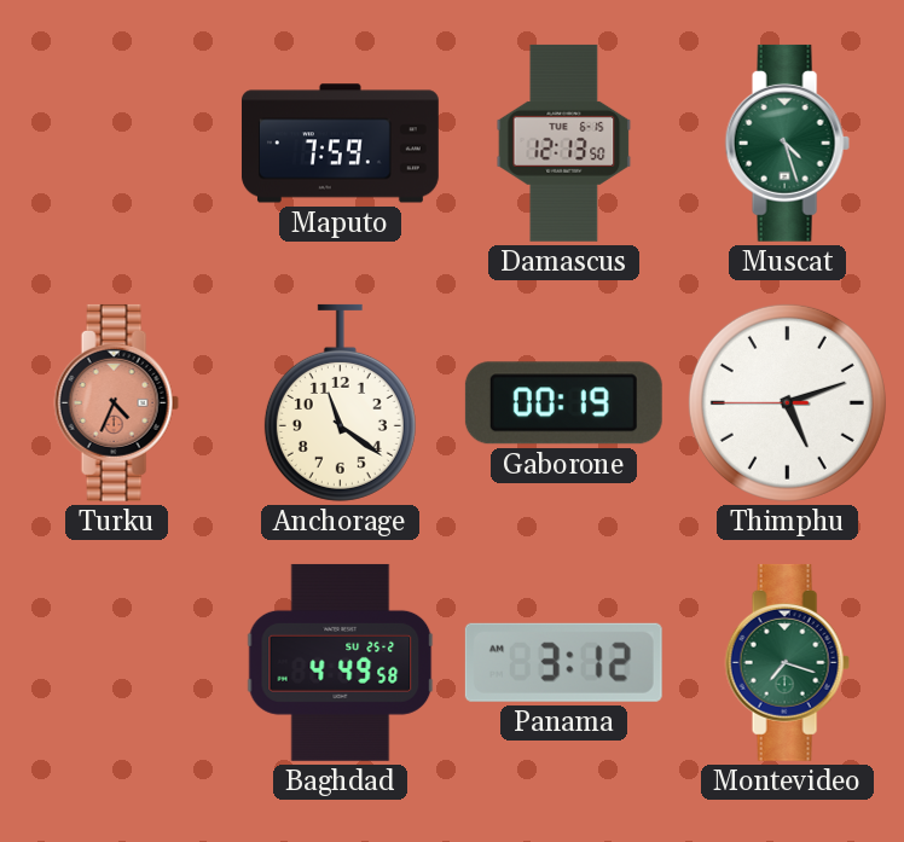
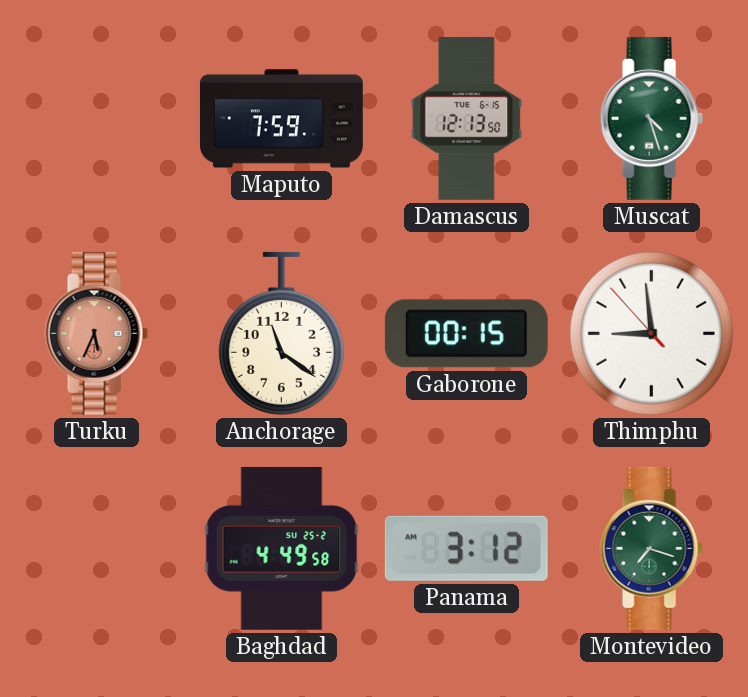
Turku: 4:34 -> 5:34
Gaborone: 00:19 -> 00:15
Thimphu: 5:11 -> 8:58
